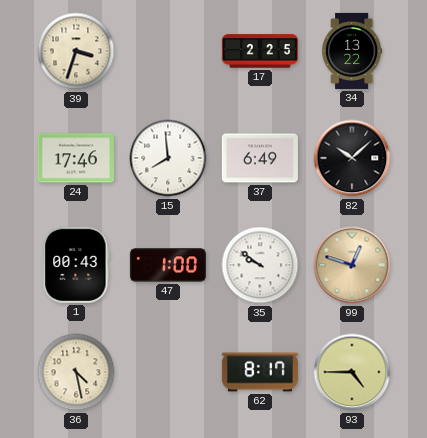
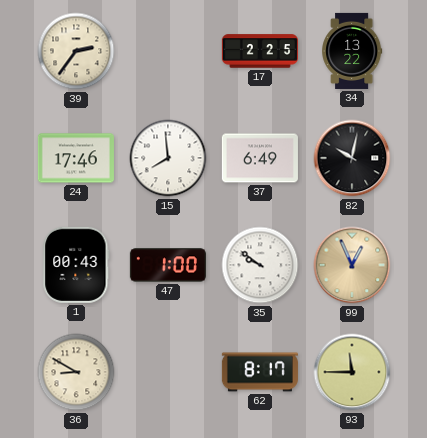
39: 3:33 -> 2:36
82: 10:08 -> 10:02
99: 12:48 -> 12:56
36: 4:28 -> 8:50
93: 4:45 -> 11:45
